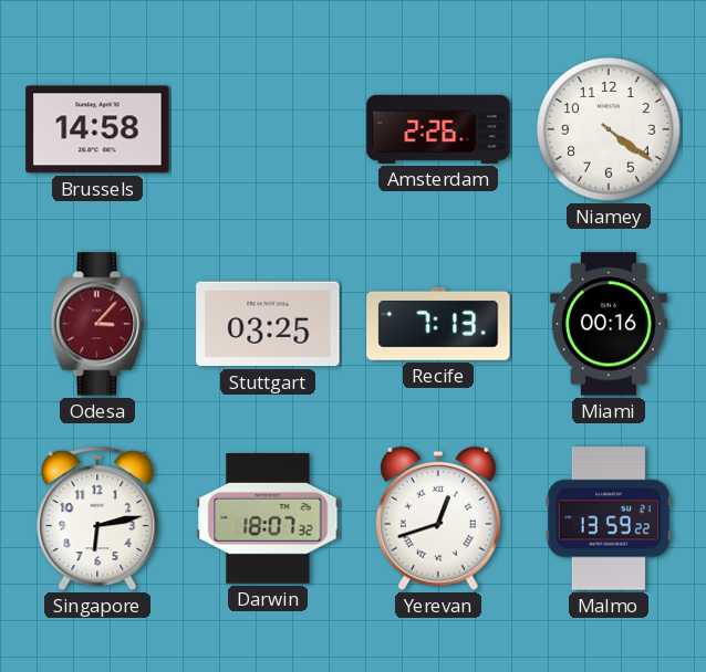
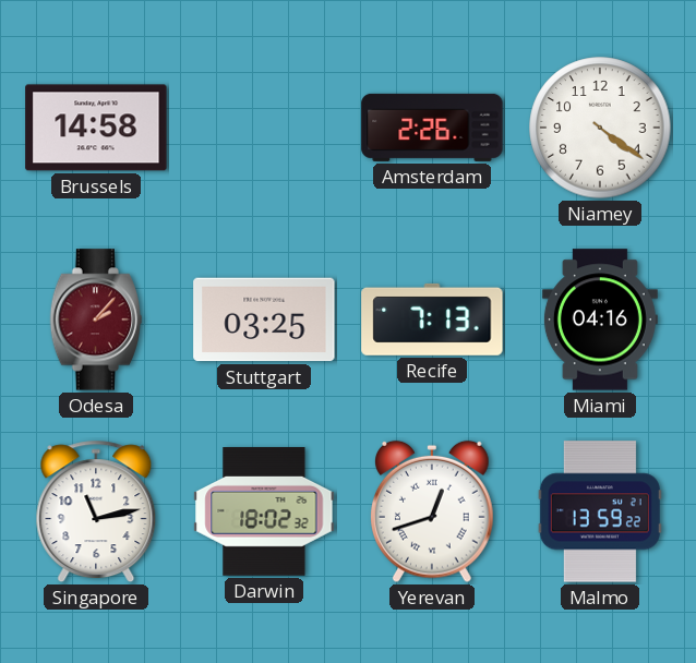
Odesa: 3:07 -> 2:07
Miami: 00:16 -> 04:16
Singapore: 6:13 -> 11:13
Darwin: 18:07 -> 18:02
